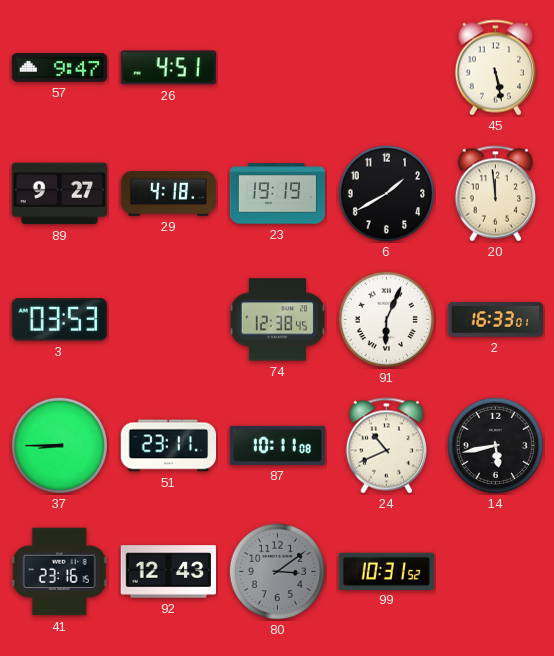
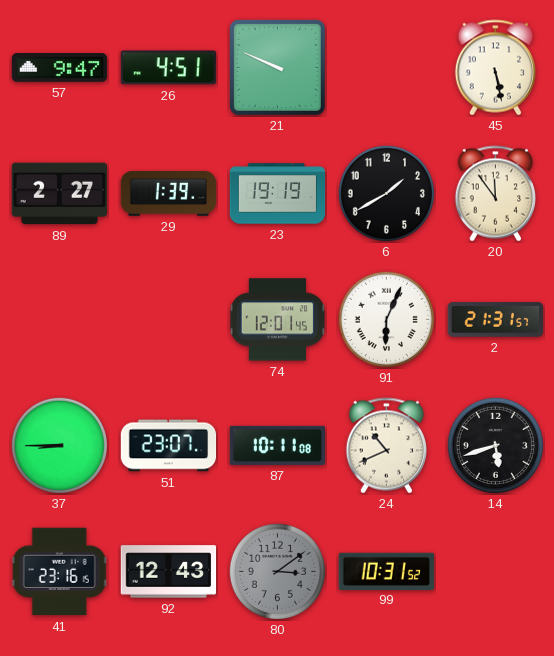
21: none -> 9:49
89: 9:27 -> 2:27
29: 4:18 -> 1:39
20: 11:59 -> 11:54
3: 03:53 -> none
74: 12:38 -> 12:01
2: 16:33 -> 21:31
51: 23:11 -> 23:07
14: 5:43 -> 5:42
